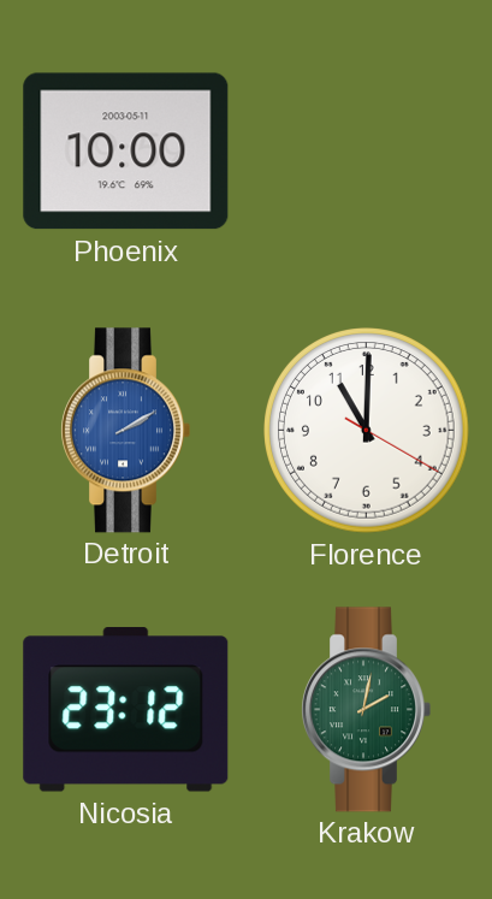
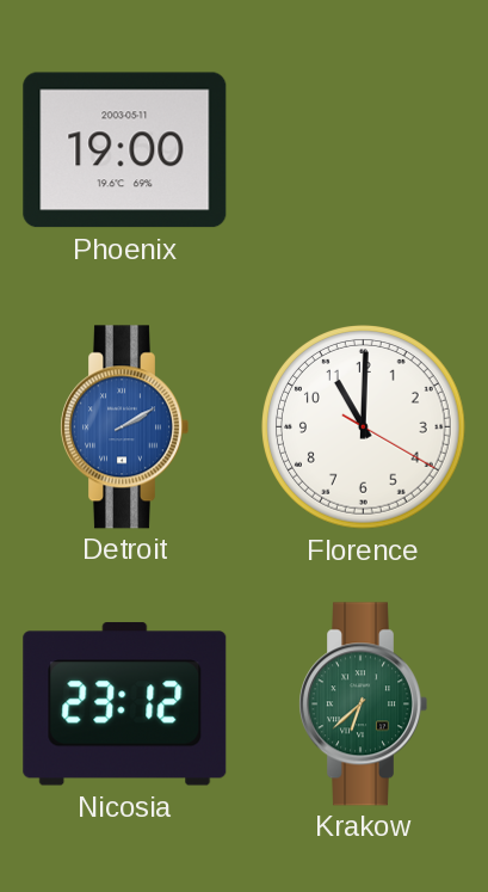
Phoenix: 10:00 -> 19:00
Krakow: 2:02 -> 6:38
